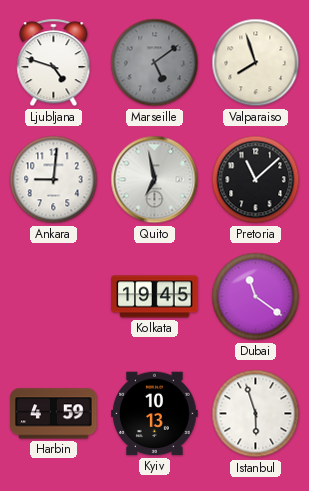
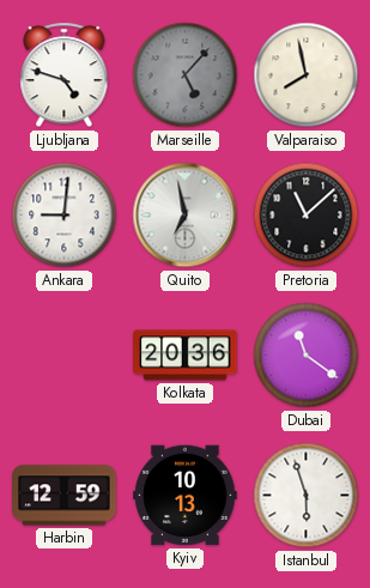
Marseille: 5:09 -> 5:07
Valparaiso: 7:57 -> 7:58
Kolkata: 19:45 -> 20:36
Harbin: 4:59 -> 12:59
